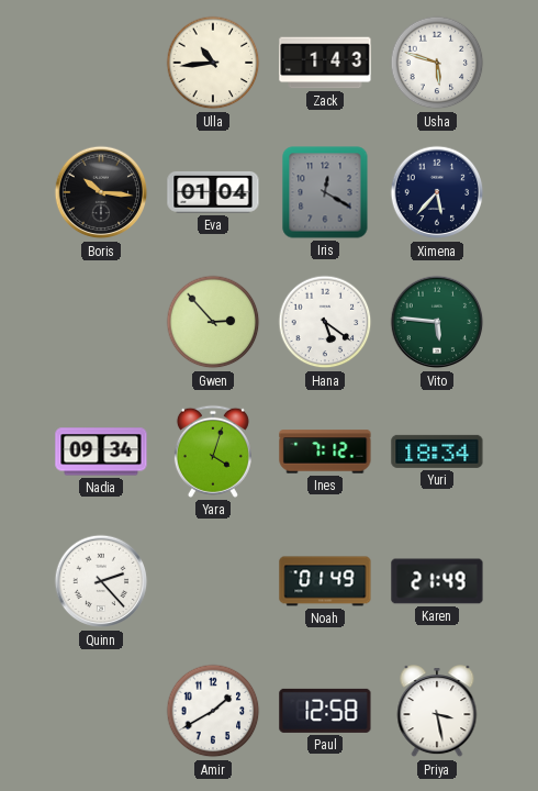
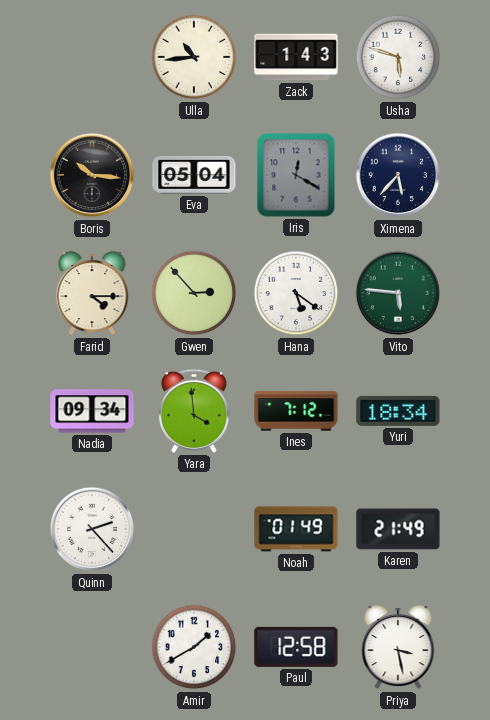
Eva: 01:04 -> 05:04
Farid: none -> 4:15
Yara: 4:03 -> 3:59
